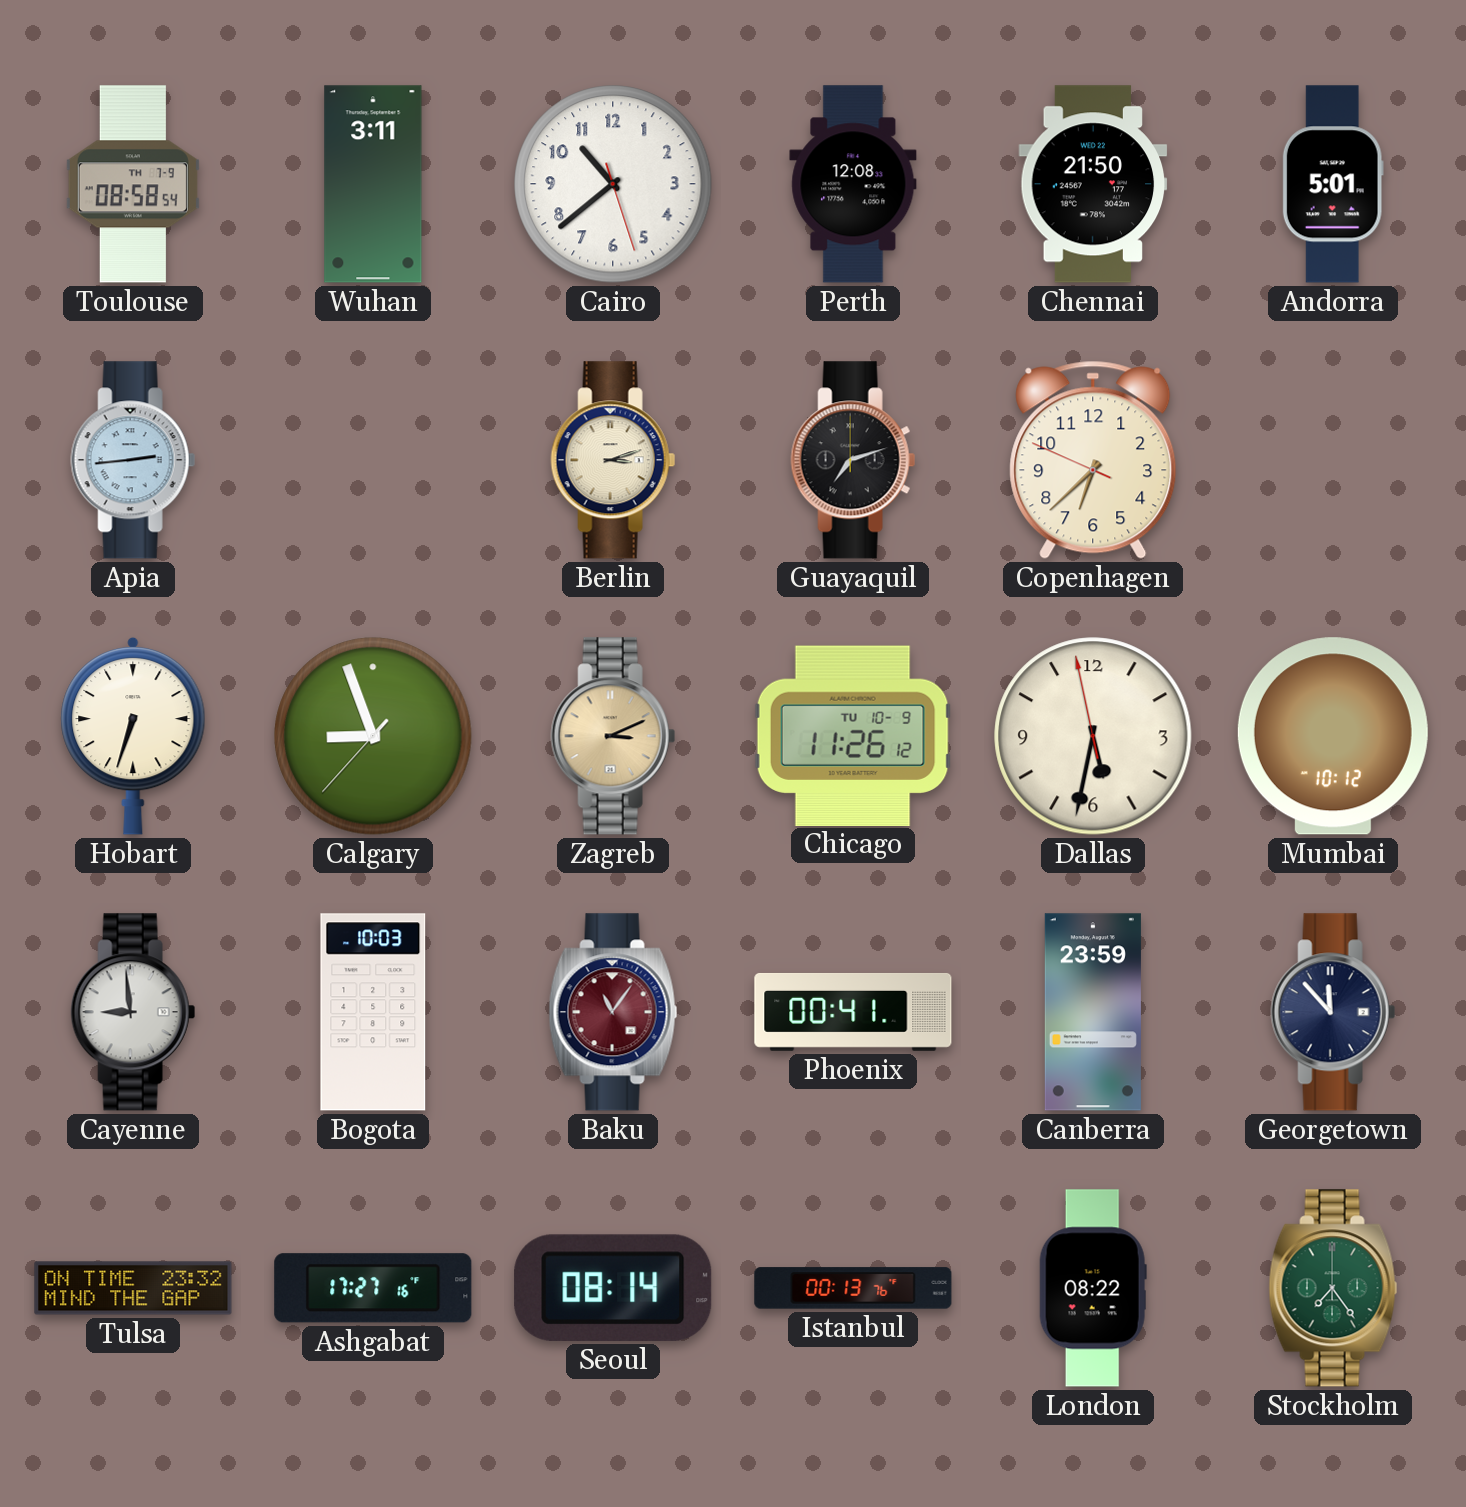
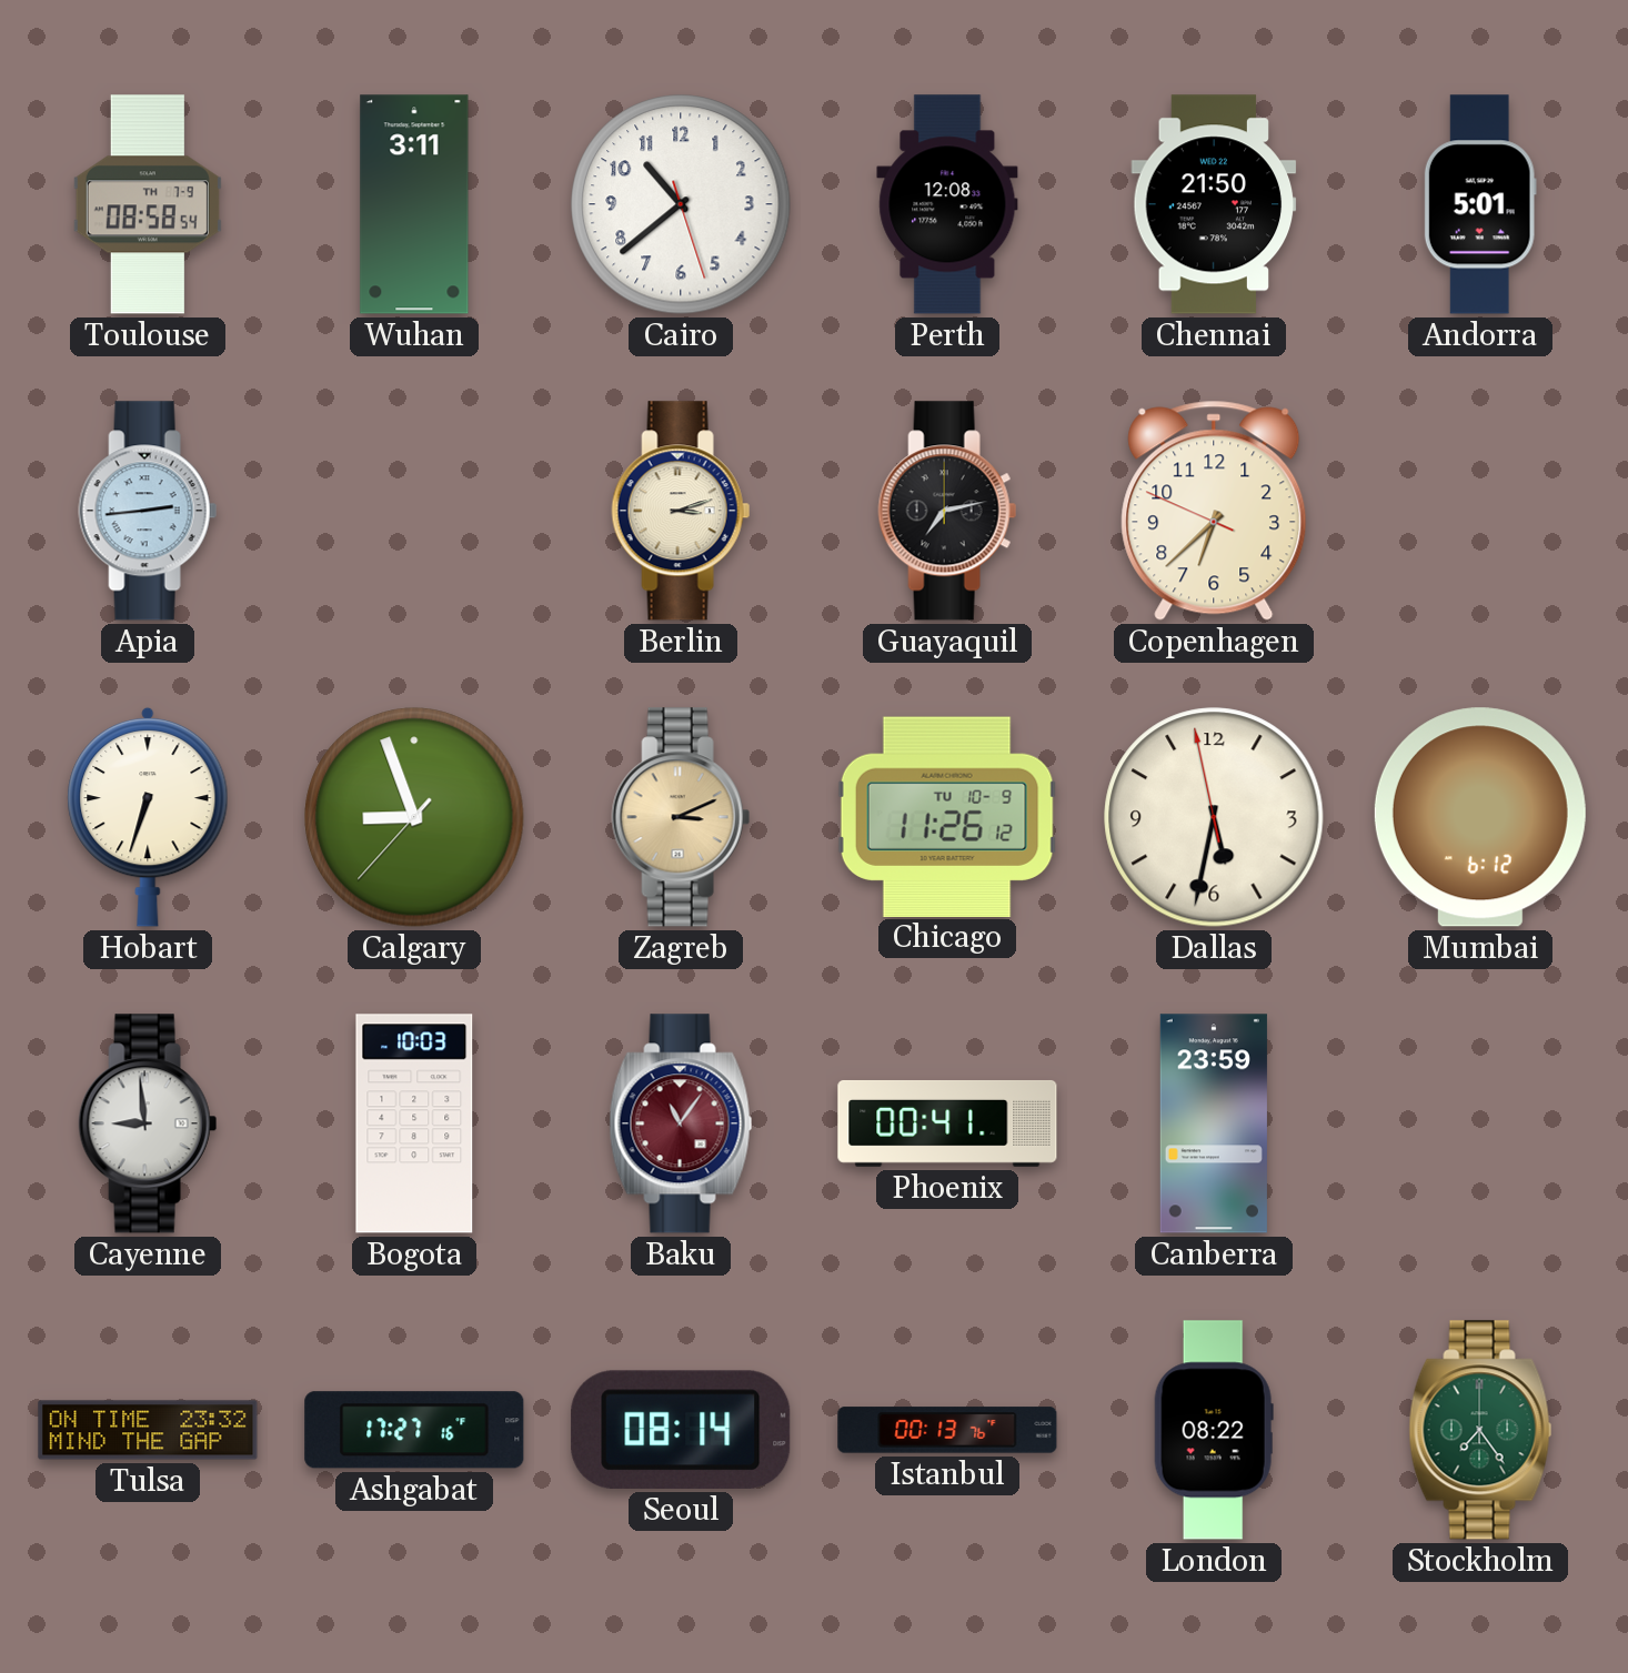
Guayaquil: 7:12 -> 7:13
Mumbai: 10:12 -> 6:12
Georgetown: 11:53 -> none
